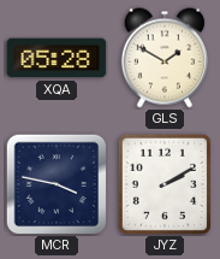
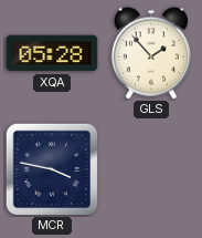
GLS: 1:50 -> 1:53
JYZ: 2:10 -> none
